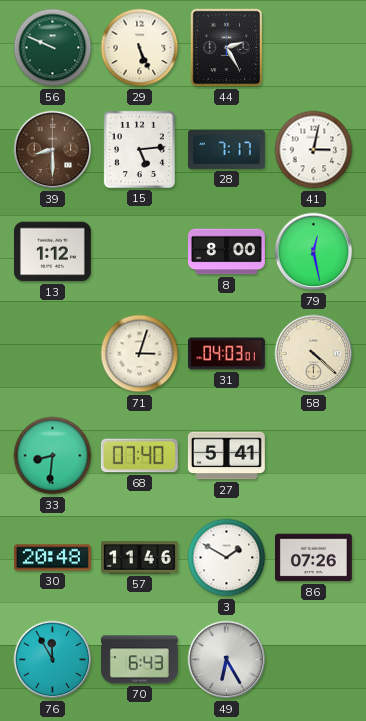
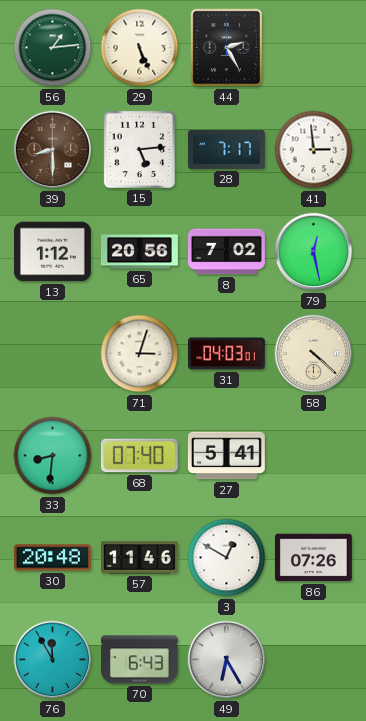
56: 9:49 -> 1:14
41: 3:02 -> 2:59
65: none -> 20:56
8: 8:00 -> 7:02
3: 1:50 -> 12:50
